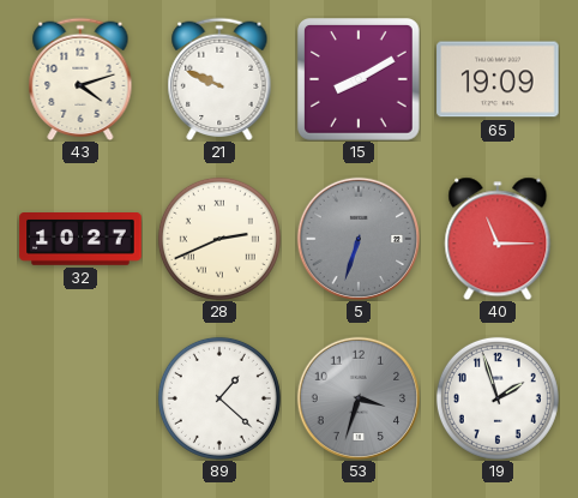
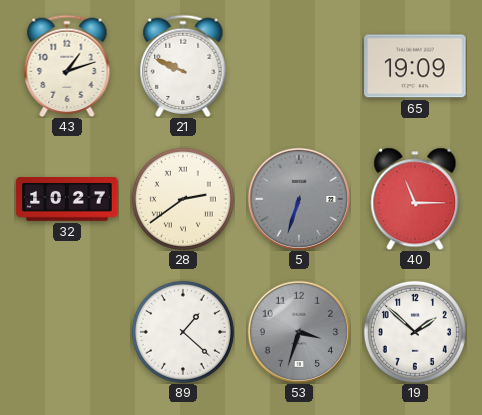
43: 4:12 -> 1:12
15: 8:10 -> none
28: 2:41 -> 2:39
19: 1:57 -> 1:52
